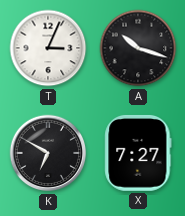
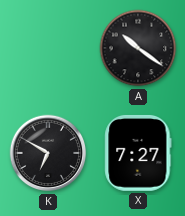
T: 3:04 -> none
A: 10:18 -> 10:21
